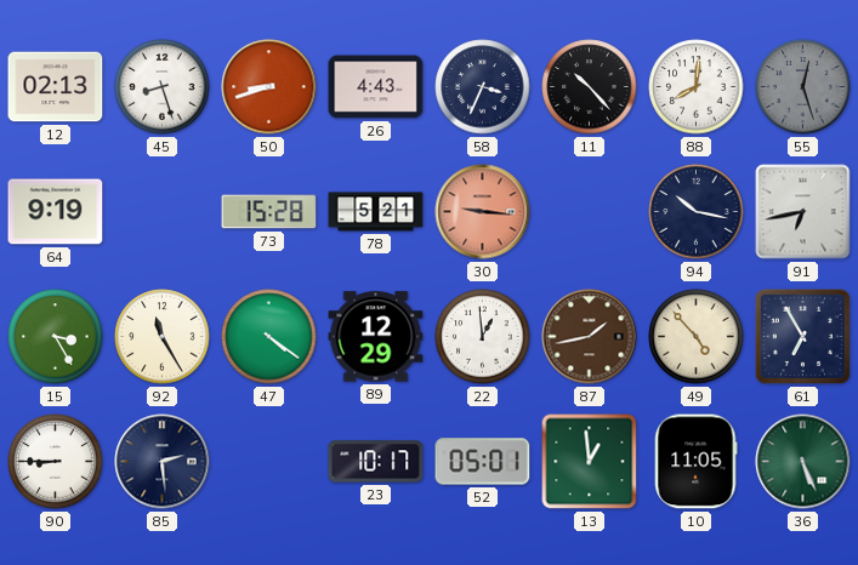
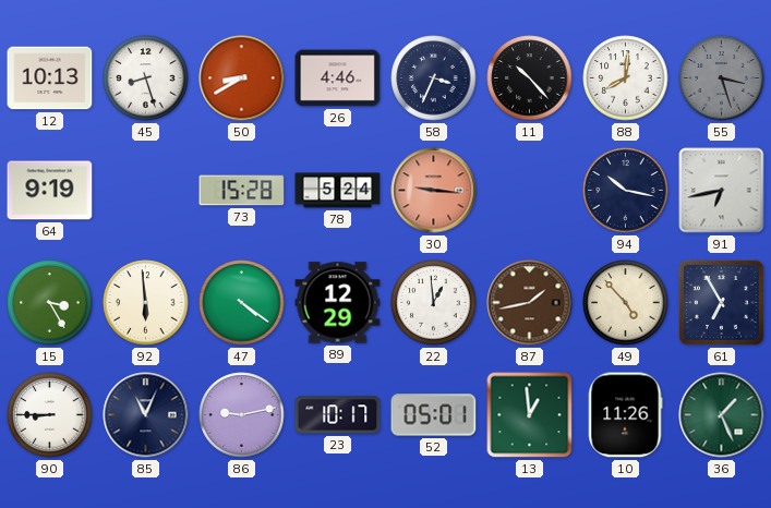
12: 02:13 -> 10:13
50: 8:42 -> 8:40
26: 4:43 -> 4:46
55: 12:27 -> 3:27
78: 5:21 -> 5:24
92: 11:25 -> 5:59
85: 2:29 -> 11:04
86: none -> 9:13
10: 11:05 -> 11:26
36: 5:26 -> 1:26
